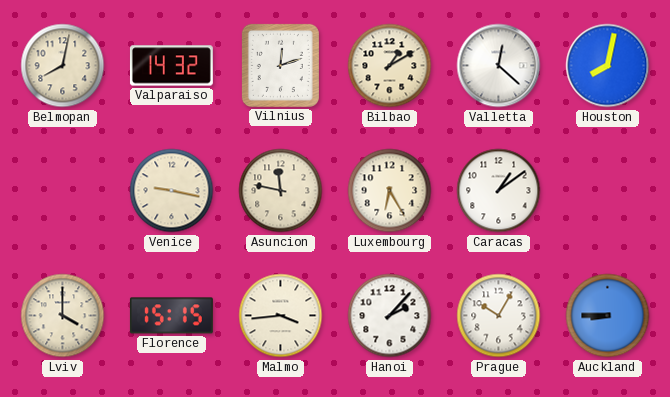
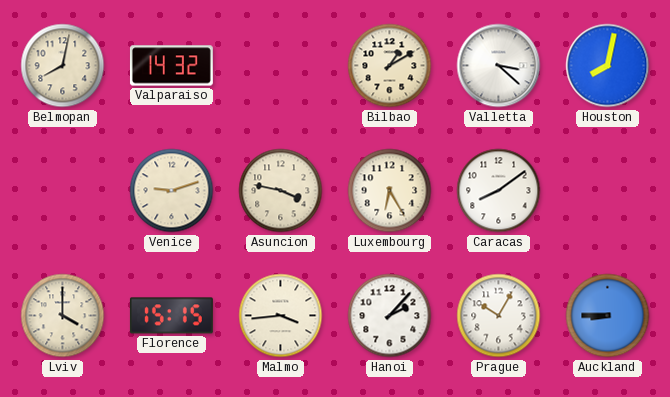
Vilnius: 12:12 -> none
Valletta: 12:22 -> 3:22
Venice: 9:17 -> 9:12
Asuncion: 11:47 -> 3:47
Caracas: 1:09 -> 8:09
